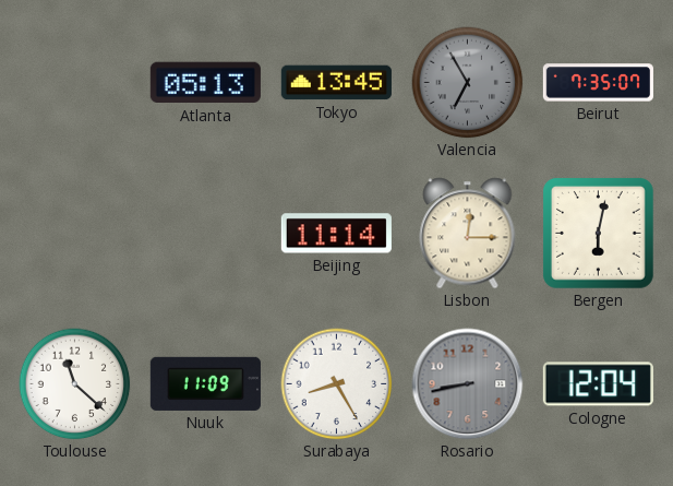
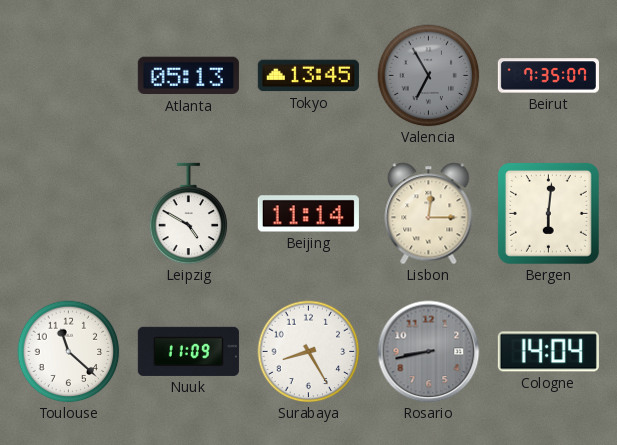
Leipzig: none -> 4:50
Bergen: 6:02 -> 6:01
Cologne: 12:04 -> 14:04
